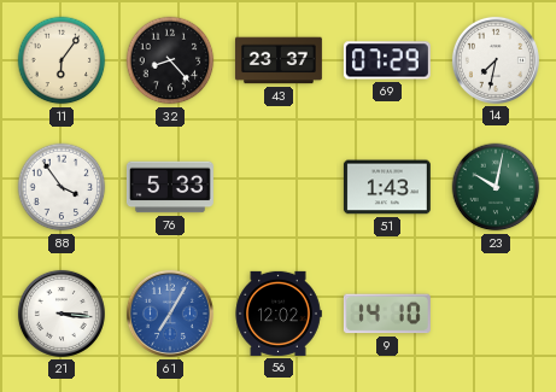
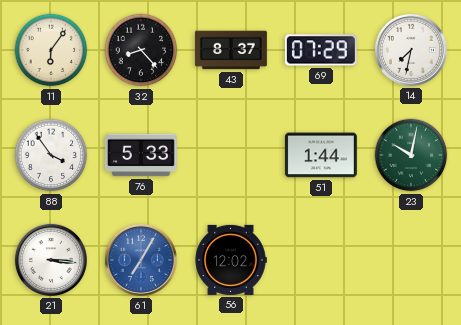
43: 23:37 -> 8:37
51: 1:43 -> 1:44
9: 14:10 -> none
